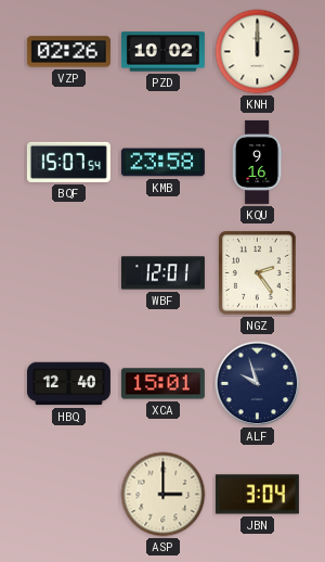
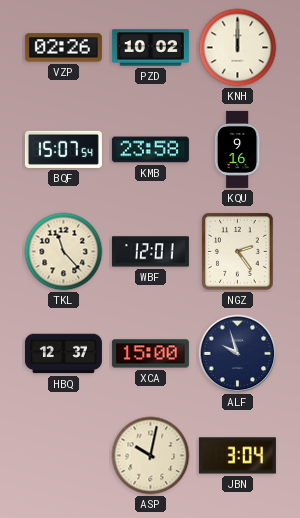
TKL: none -> 11:23
HBQ: 12:40 -> 12:37
XCA: 15:01 -> 15:00
ASP: 3:00 -> 10:02
